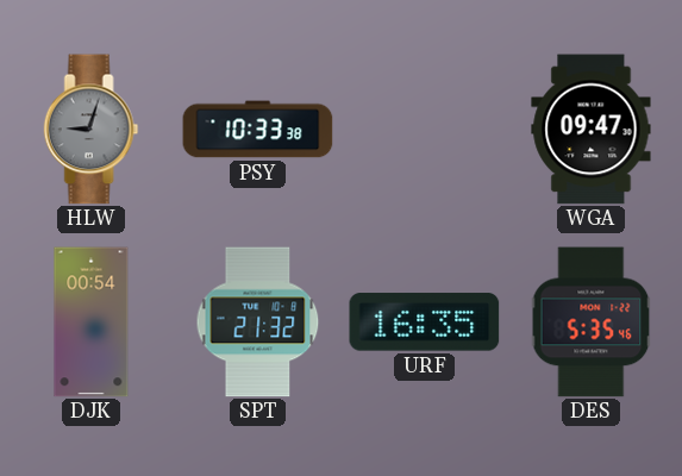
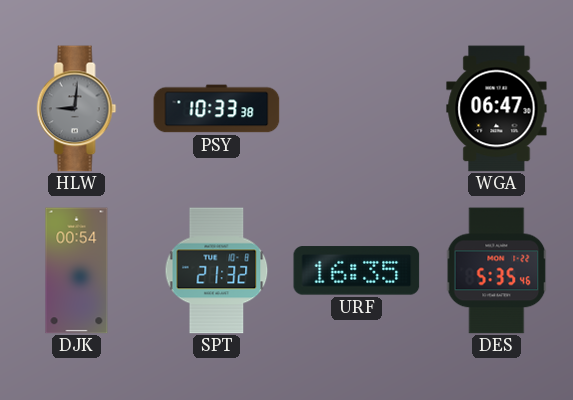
HLW: 9:03 -> 9:01
WGA: 09:47 -> 06:47
